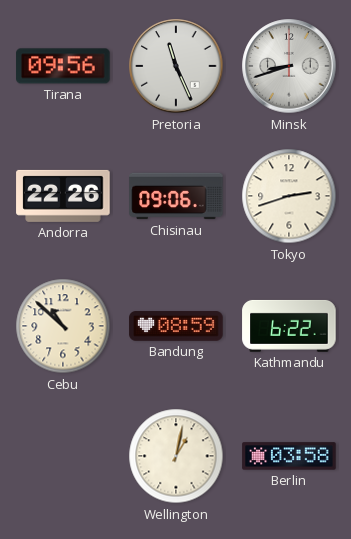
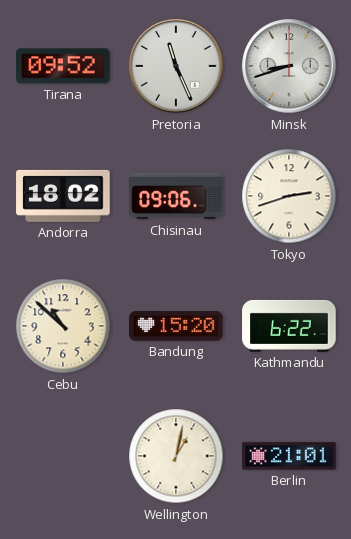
Tirana: 09:56 -> 09:52
Andorra: 22:26 -> 18:02
Bandung: 08:59 -> 15:20
Berlin: 03:58 -> 21:01
